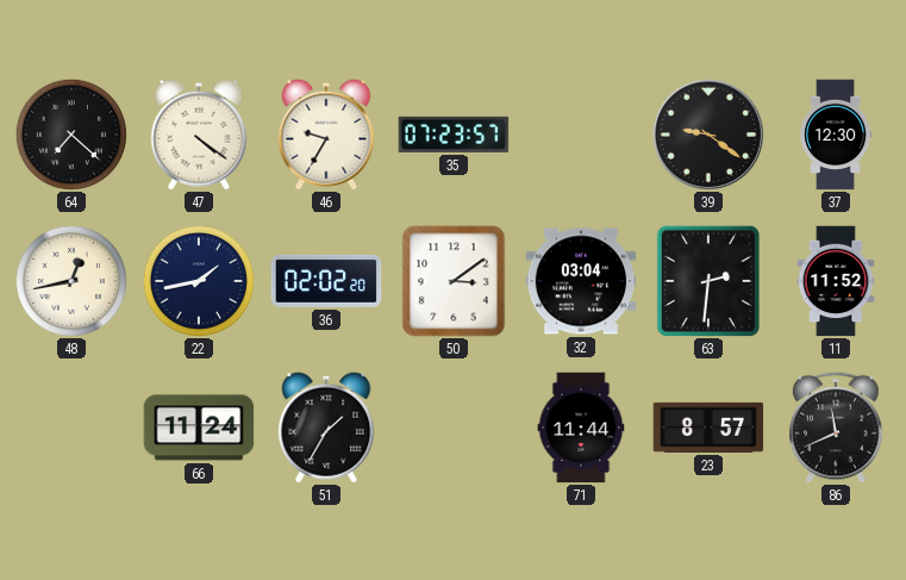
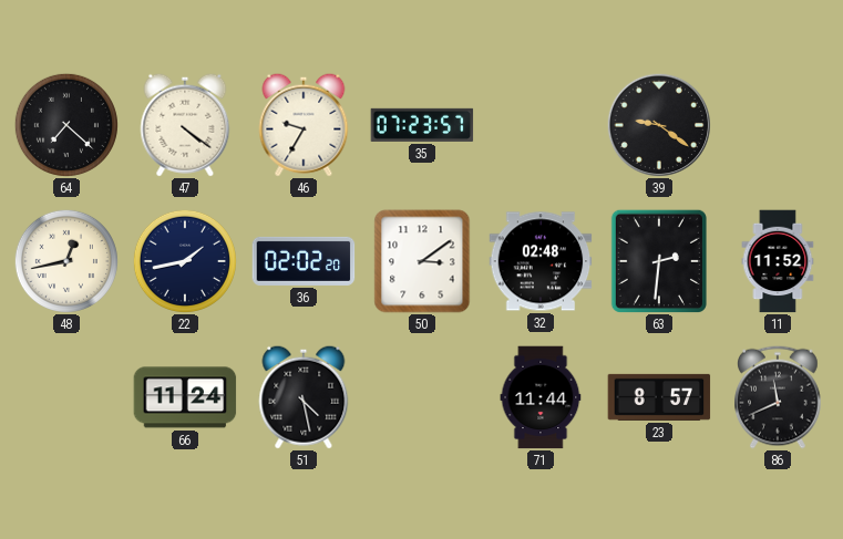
37: 12:30 -> none
32: 03:04 -> 02:48
51: 1:35 -> 4:28
